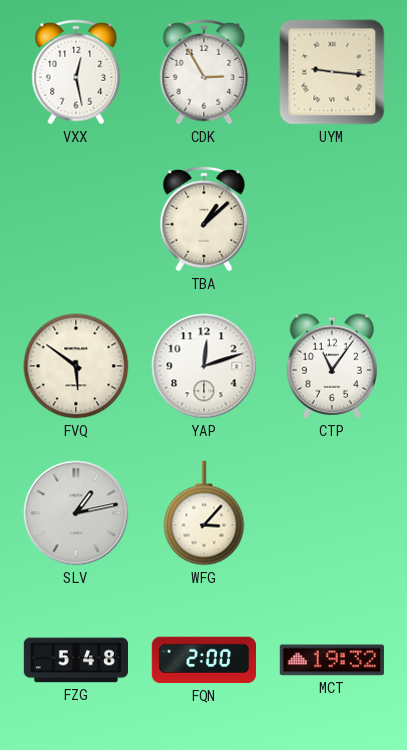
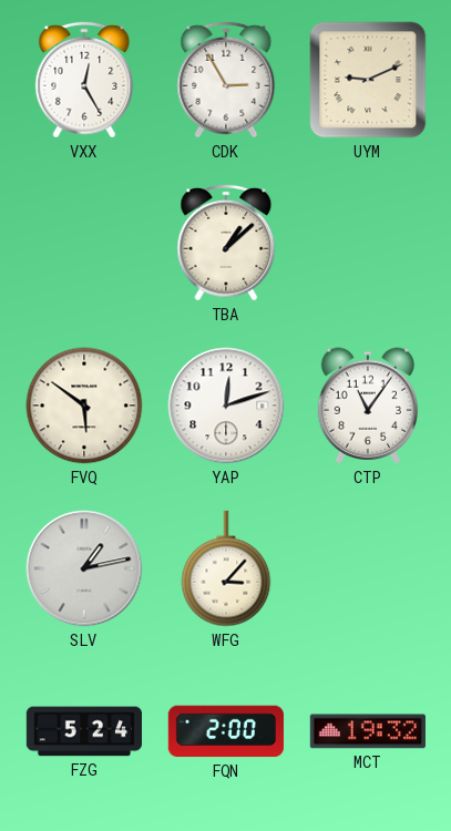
VXX: 12:28 -> 12:25
UYM: 9:16 -> 9:11
FZG: 5:48 -> 5:24
